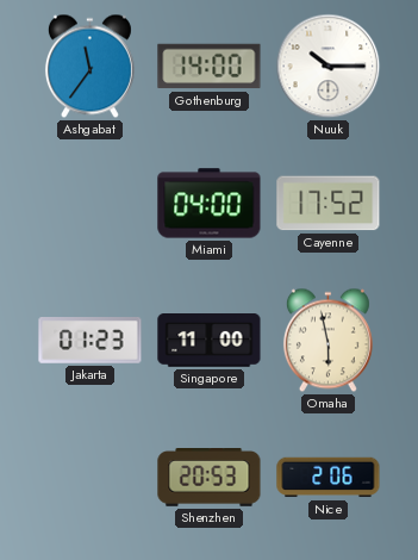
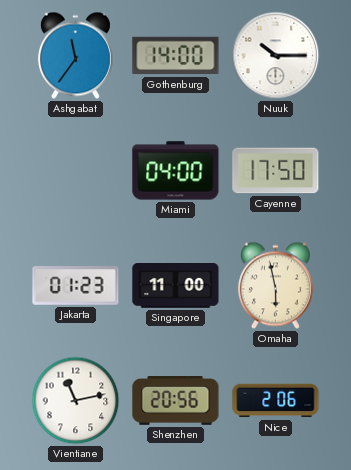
Cayenne: 17:52 -> 17:50
Vientiane: none -> 11:13
Shenzhen: 20:53 -> 20:56
